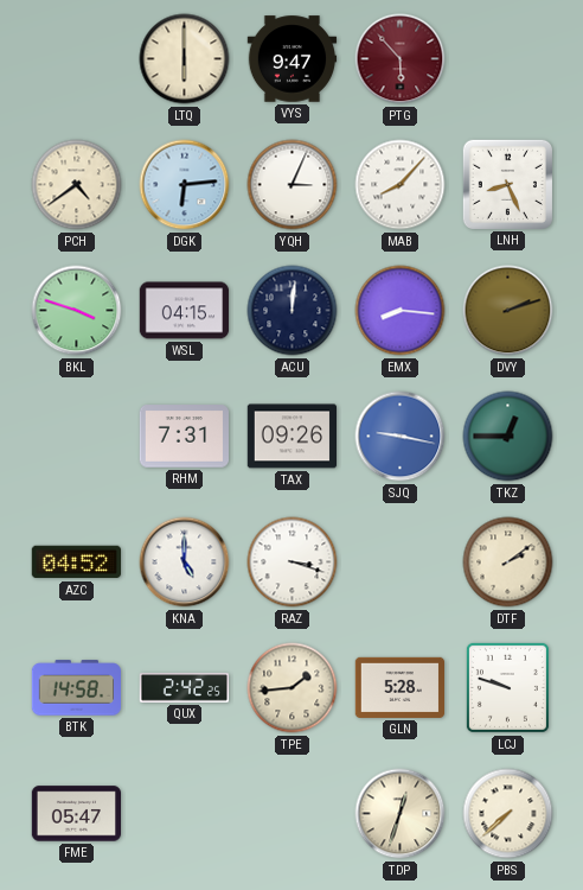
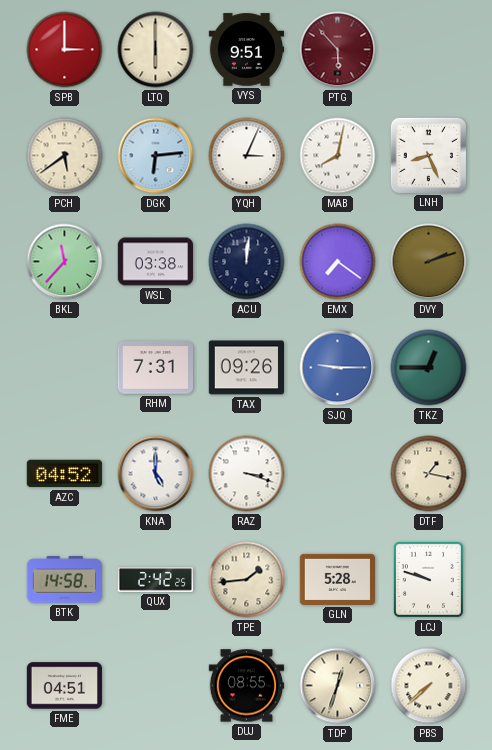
SPB: none -> 3:00
VYS: 9:47 -> 9:51
PCH: 4:39 -> 5:39
MAB: 8:07 -> 8:02
BKL: 3:48 -> 11:37
WSL: 04:15 -> 03:38
EMX: 8:16 -> 7:21
SJQ: 9:17 -> 9:15
DTF: 2:09 -> 1:17
FME: 05:47 -> 04:51
DUJ: none -> 08:55
